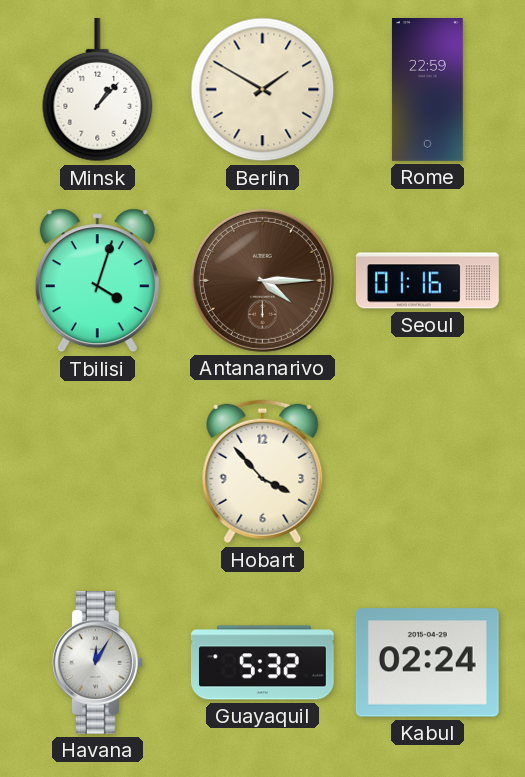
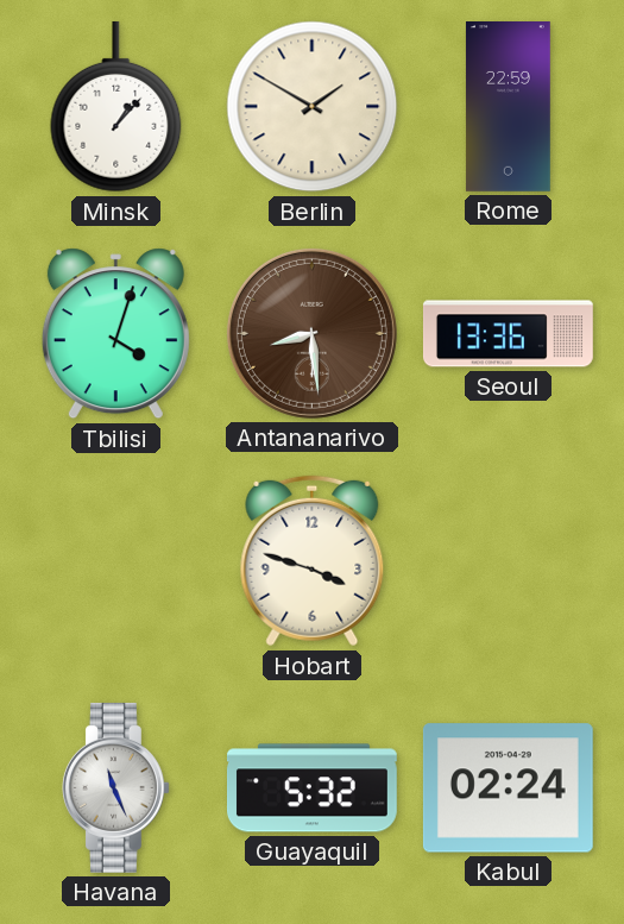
Antananarivo: 4:15 -> 8:29
Seoul: 01:16 -> 13:36
Hobart: 3:53 -> 3:48
Havana: 12:05 -> 11:26
